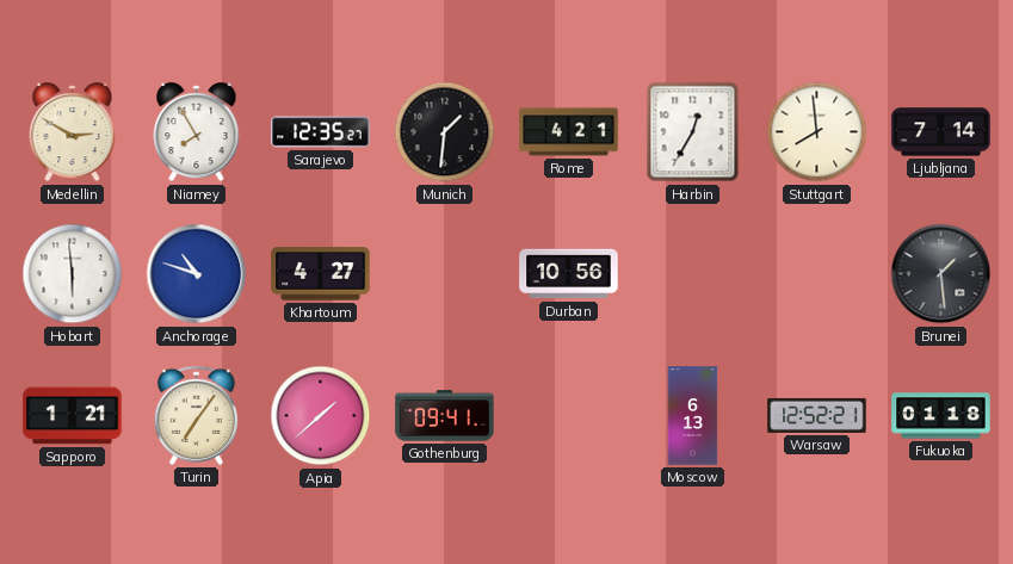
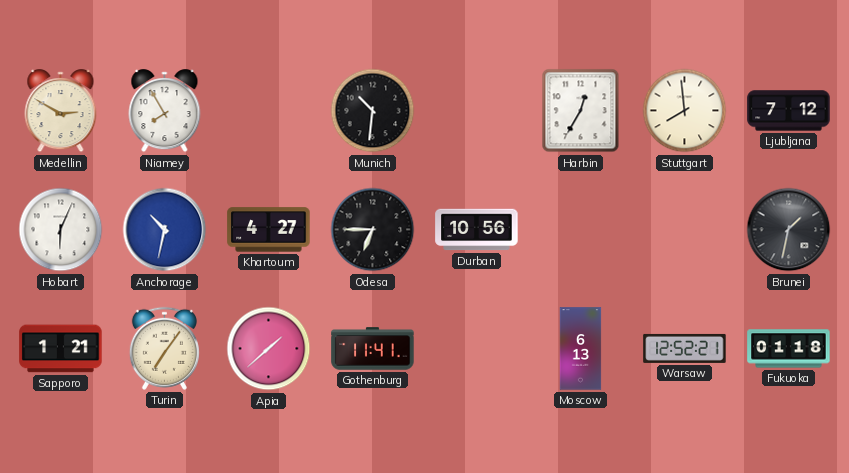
Sarajevo: 12:35 -> none
Munich: 1:31 -> 10:31
Rome: 4:21 -> none
Ljubljana: 7:14 -> 7:12
Hobart: 5:59 -> 6:04
Anchorage: 10:48 -> 10:32
Odesa: none -> 6:45
Brunei: 1:29 -> 1:32
Gothenburg: 09:41 -> 11:41
